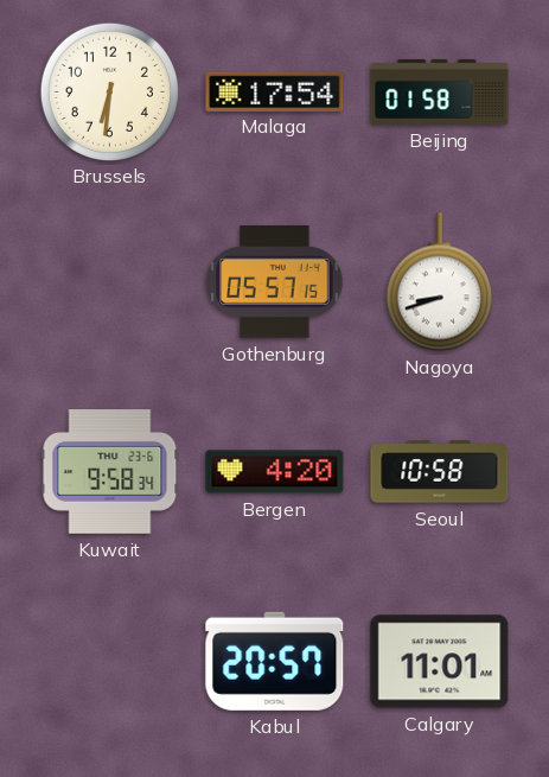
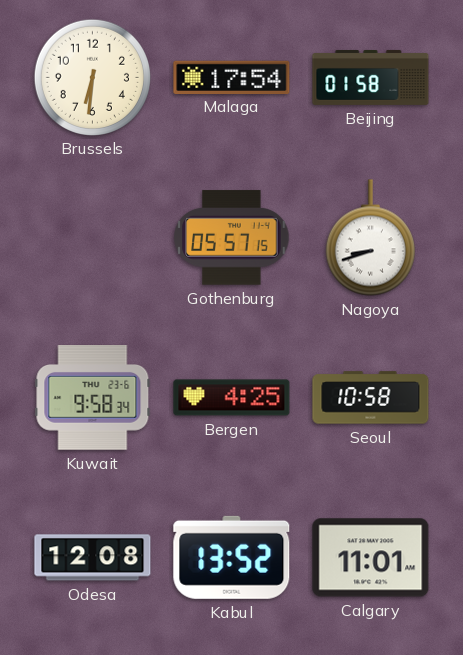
Bergen: 4:20 -> 4:25
Odesa: none -> 12:08
Kabul: 20:57 -> 13:52
